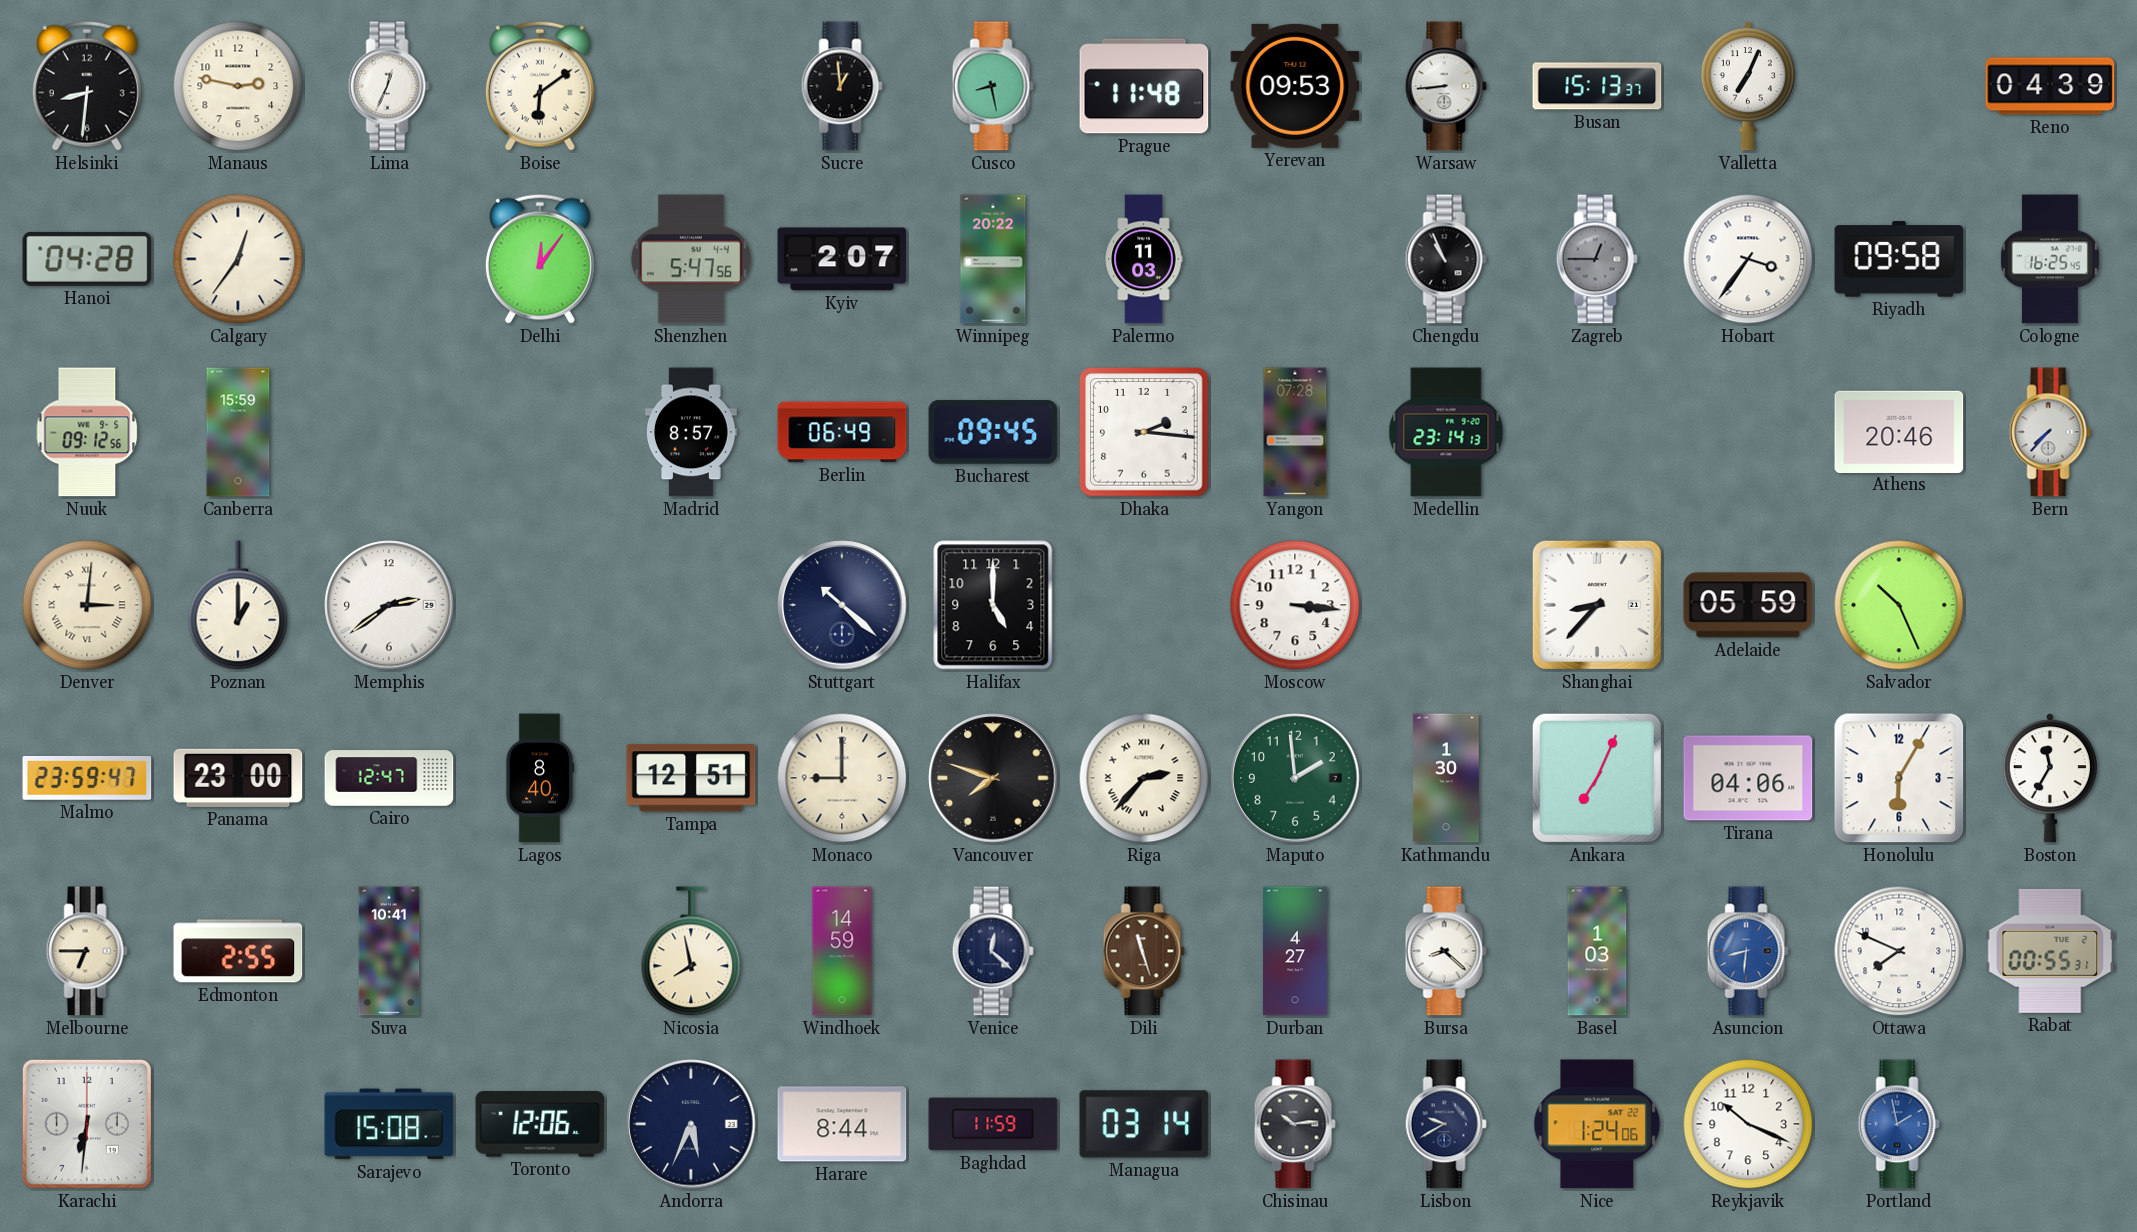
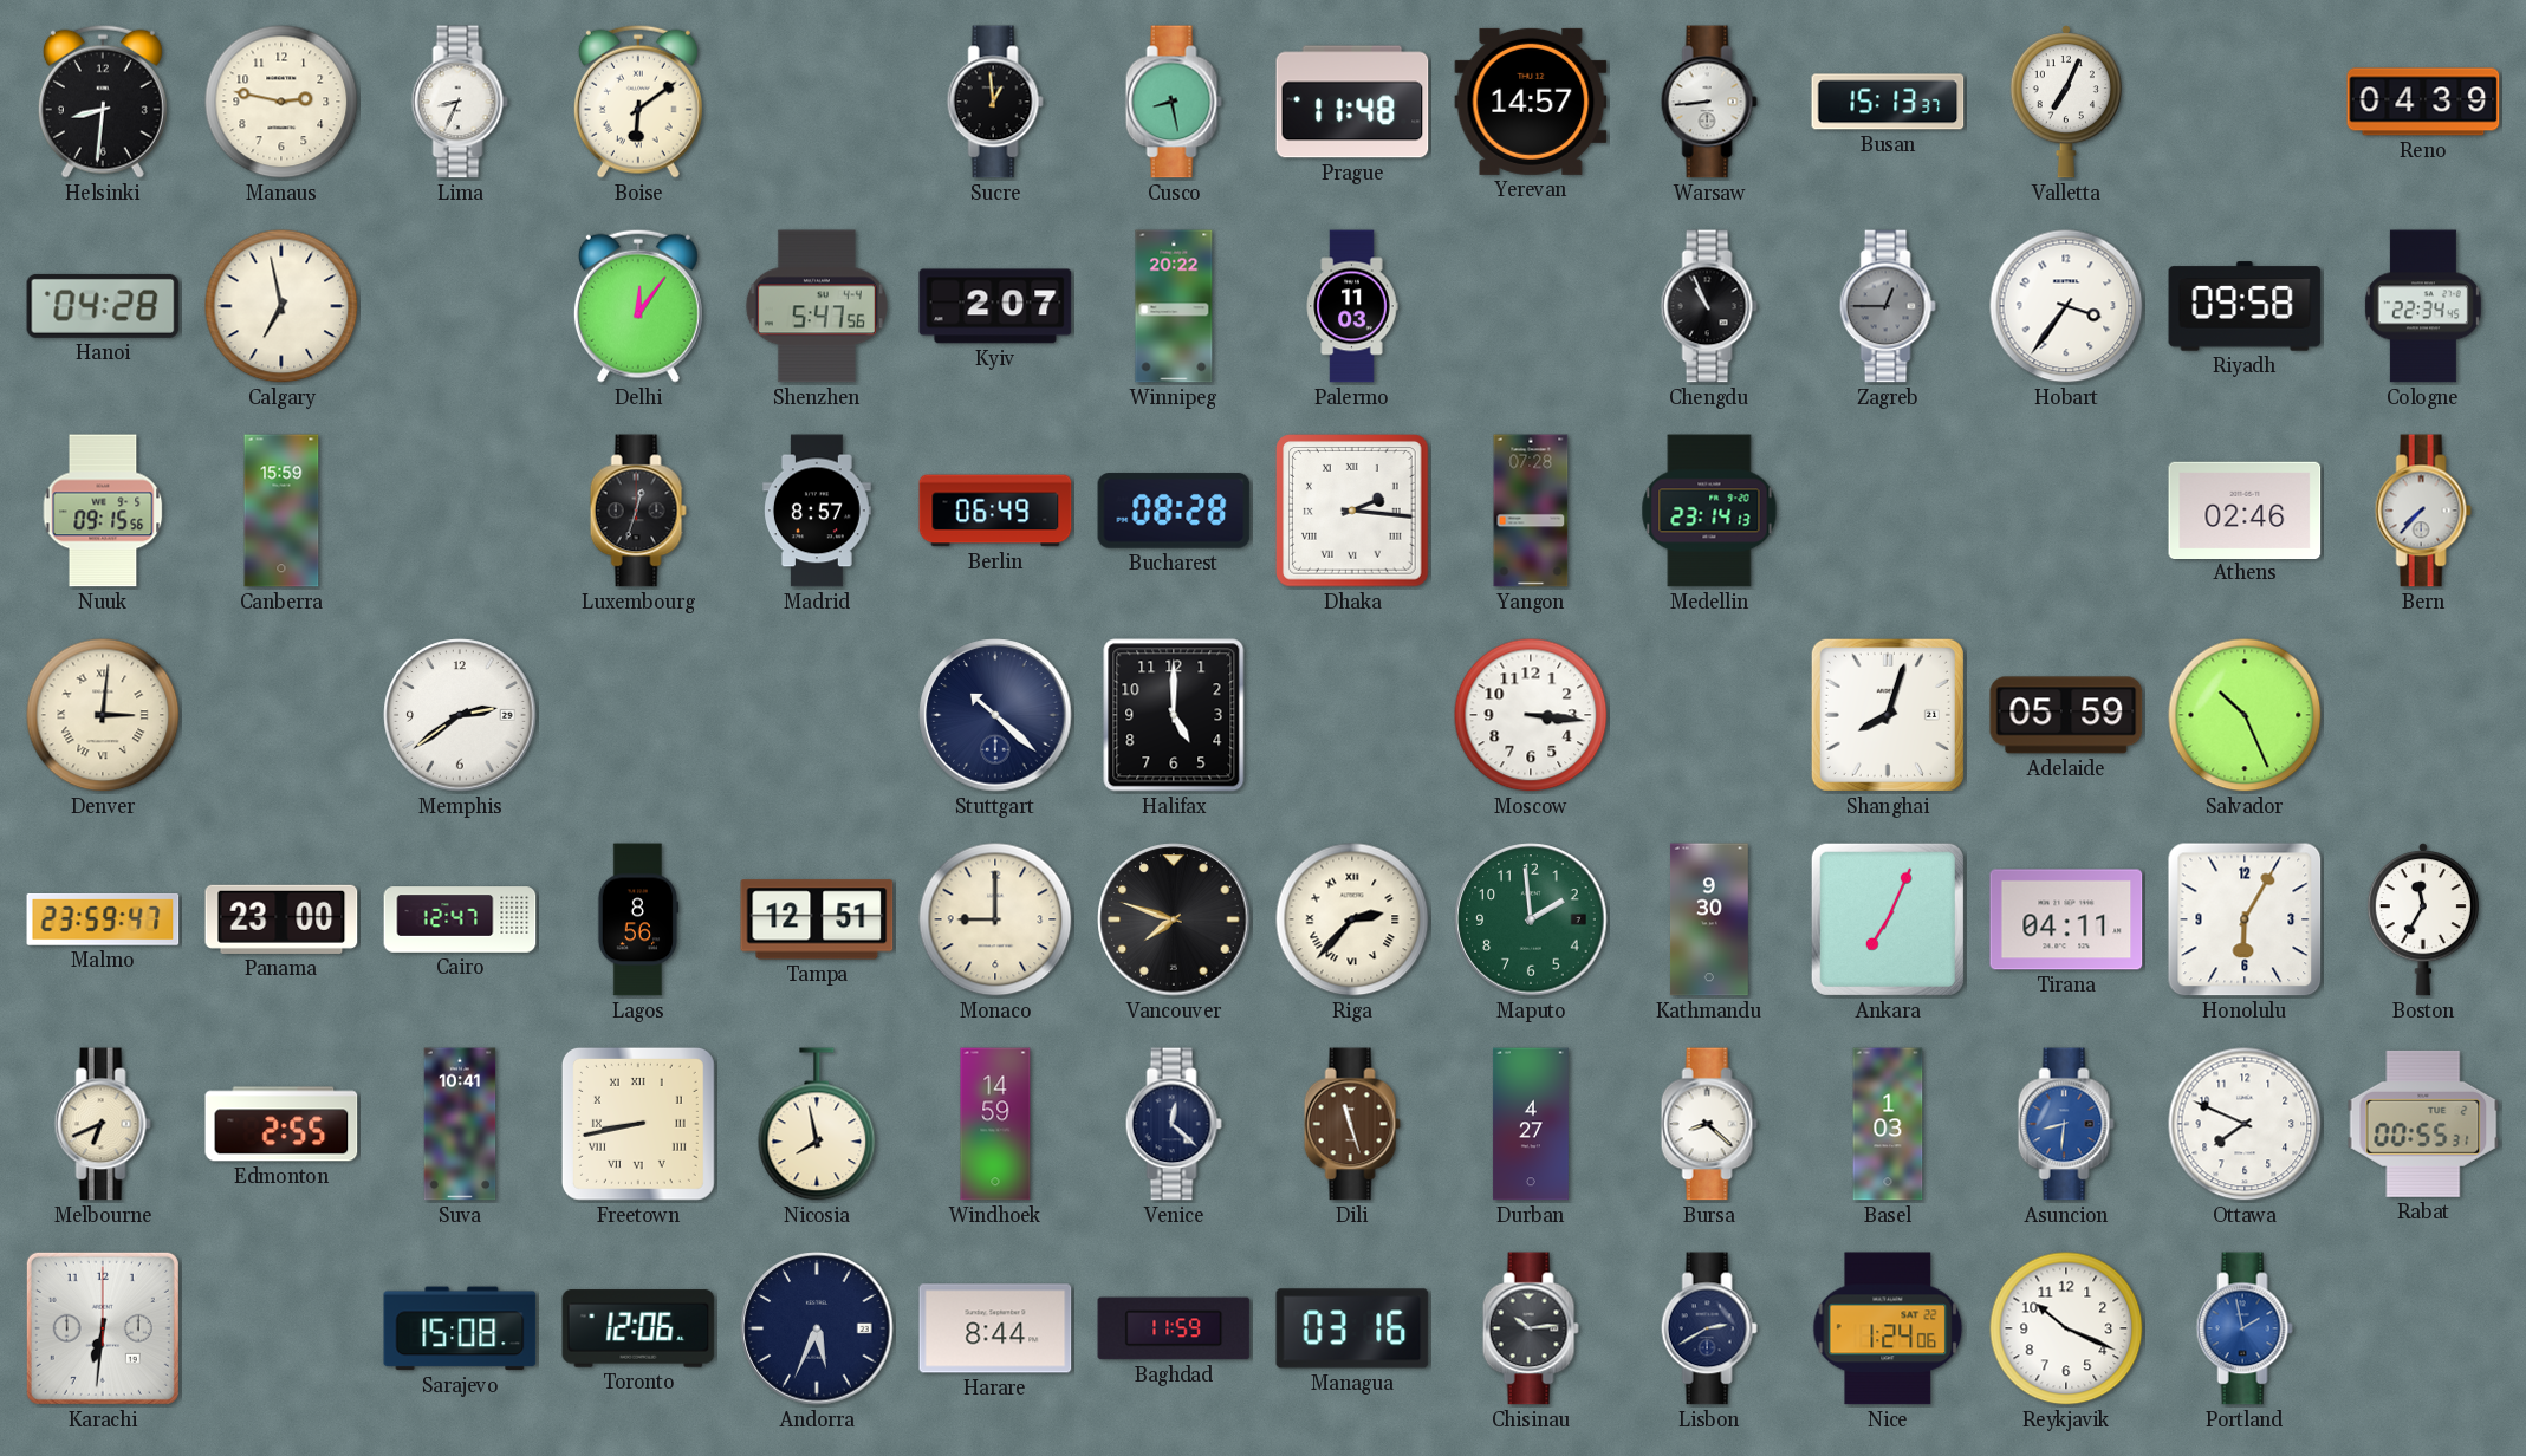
Lima: 12:34 -> 8:34
Yerevan: 09:53 -> 14:57
Calgary: 12:36 -> 6:58
Cologne: 16:25 -> 22:34
Nuuk: 09:12 -> 09:15
Luxembourg: none -> 12:33
Bucharest: 09:45 -> 08:28
Dhaka numerals: Arabic -> Roman
Athens: 20:46 -> 02:46
Poznan: 1:00 -> none
Shanghai: 8:37 -> 8:03
Lagos: 8:40 -> 8:56
Kathmandu: 1:30 -> 9:30
Tirana: 04:06 -> 04:11
Melbourne: 6:45 -> 6:41
Freetown: none -> 8:43
Managua: 03:14 -> 03:16
Lisbon: 9:40 -> 2:40
